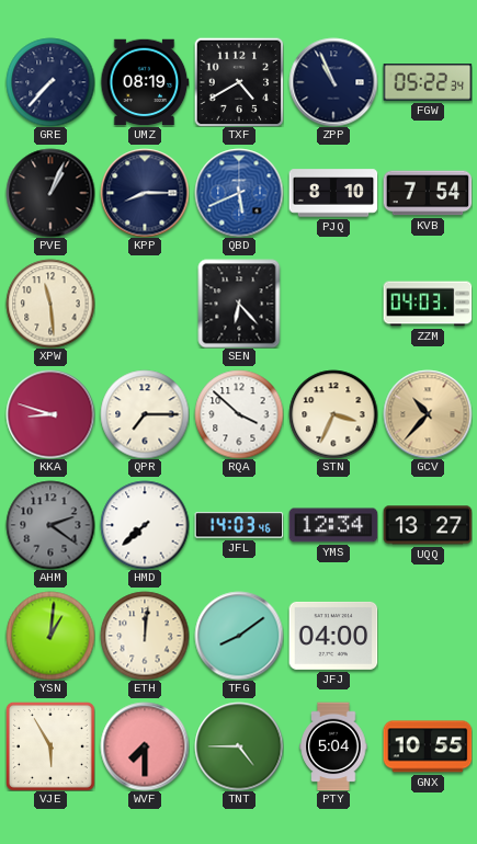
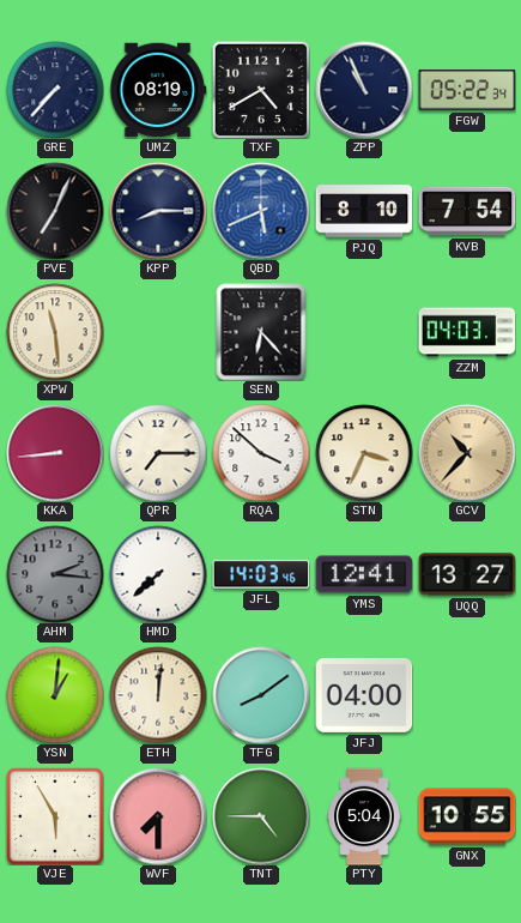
PVE: 1:04 -> 7:04
KKA: 8:48 -> 8:44
AHM: 2:21 -> 2:16
YMS: 12:34 -> 12:41
